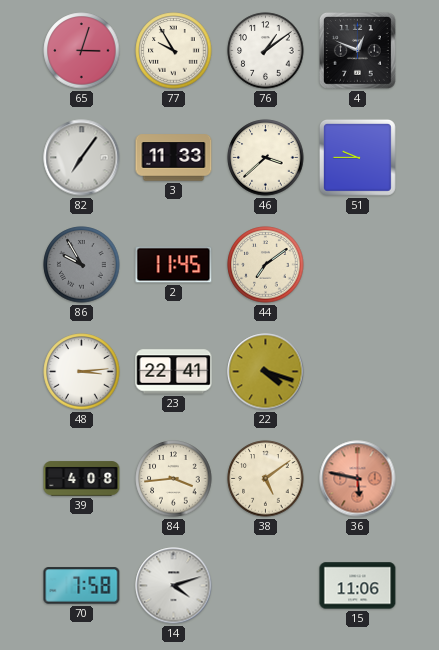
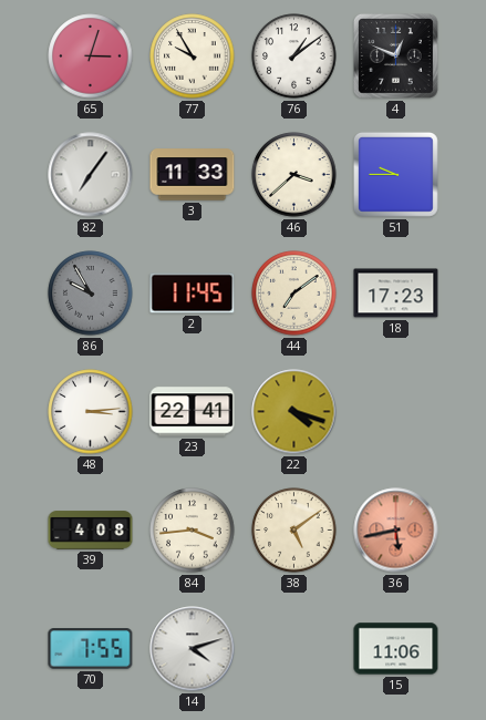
18: none -> 17:23
36: 5:47 -> 5:43
70: 7:58 -> 7:55
